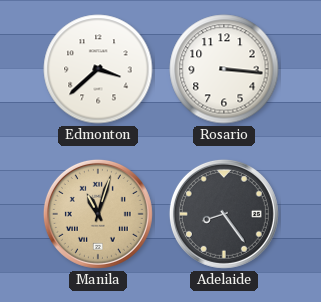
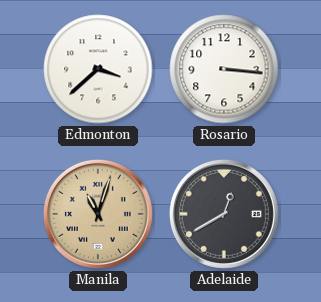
Adelaide: 8:24 -> 12:40
